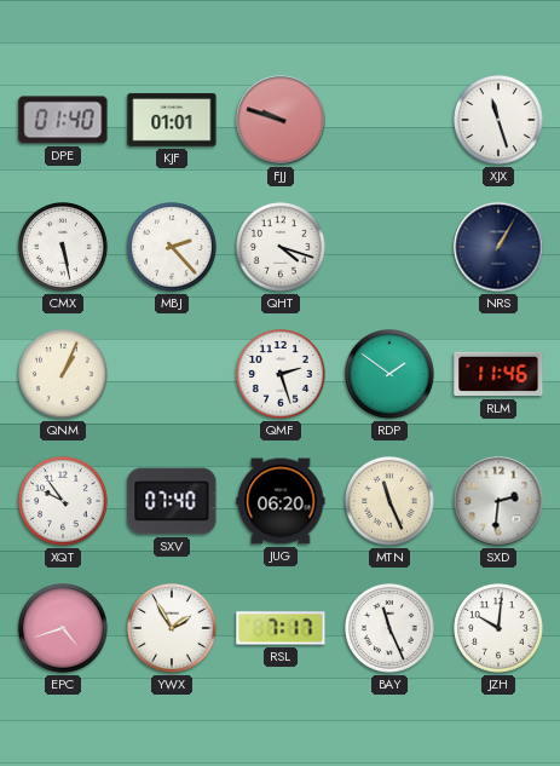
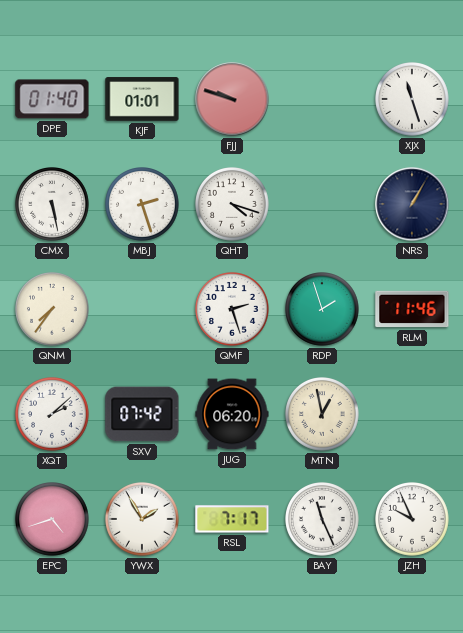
MBJ: 2:23 -> 2:27
QNM: 1:04 -> 7:36
RDP: 1:51 -> 1:57
XQT: 9:54 -> 2:08
SXV: 07:40 -> 07:42
MTN: 11:26 -> 12:58
SXD: 2:31 -> none
JZH: 10:01 -> 9:56
